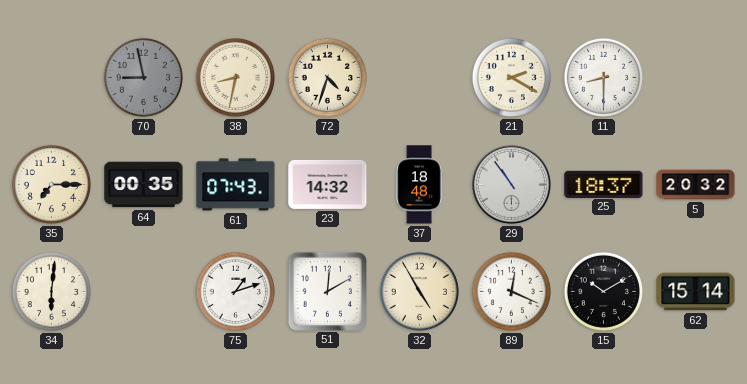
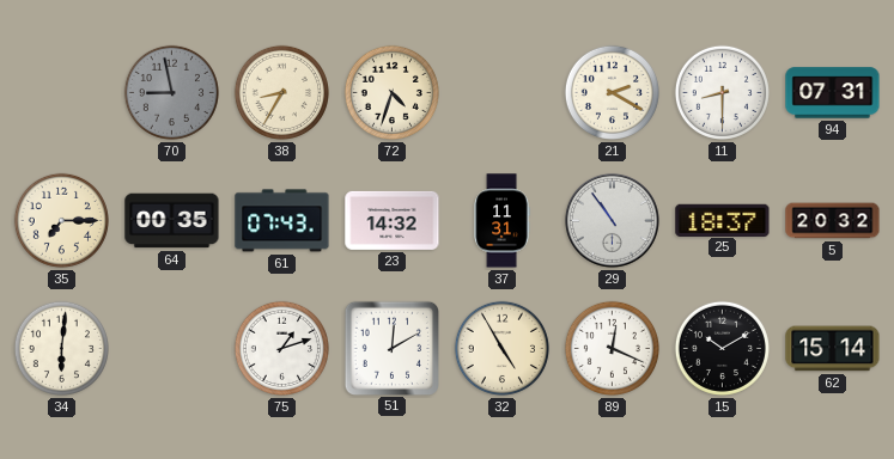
38: 8:32 -> 8:35
94: none -> 07:31
37: 18:48 -> 11:31
